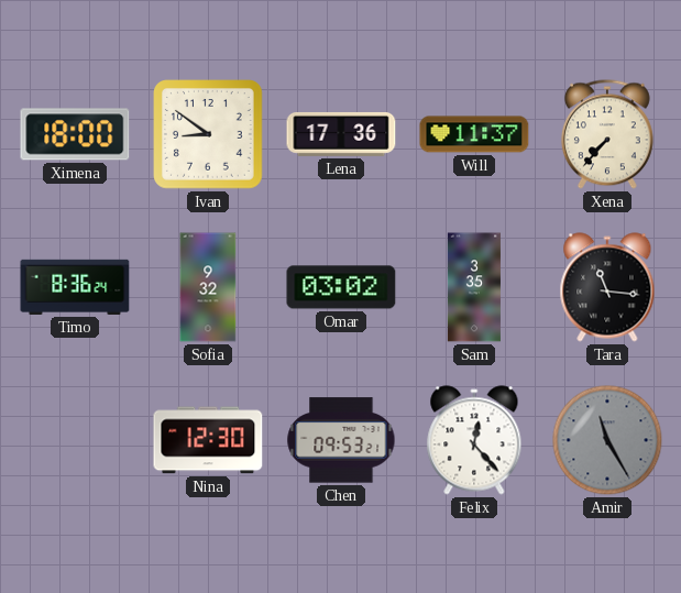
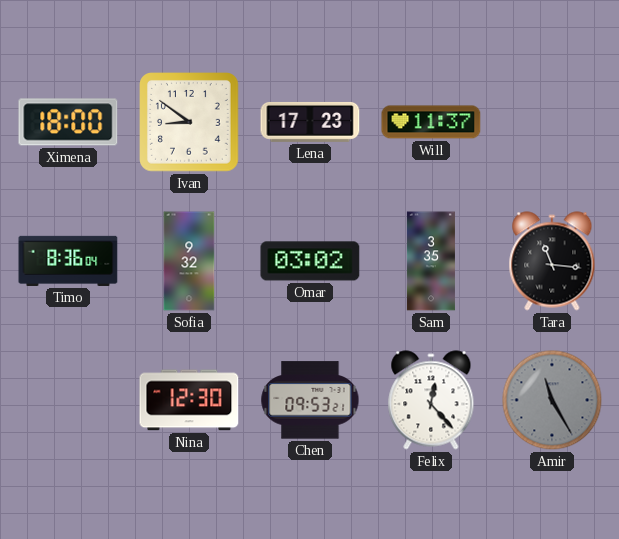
Lena: 17:36 -> 17:23
Xena: 7:37 -> none
Timo: 8:36:24 -> 8:36:04
